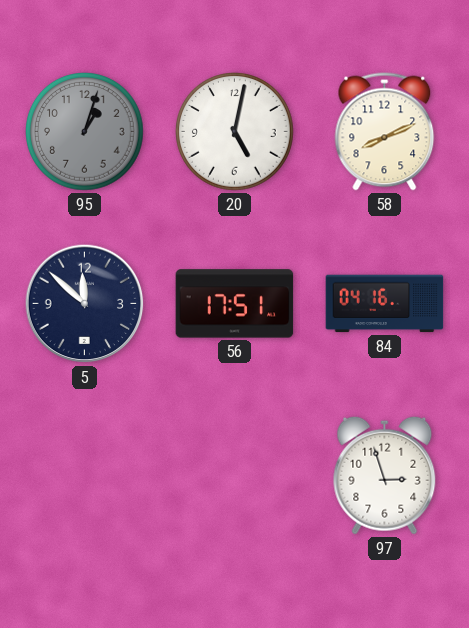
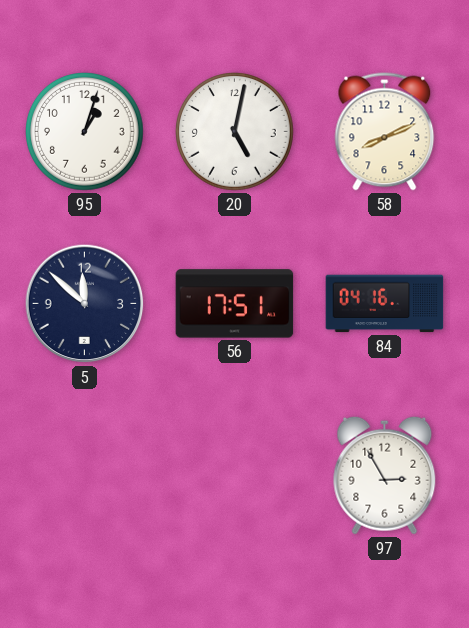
95 dial: grey -> white
97: 2:57 -> 2:55
